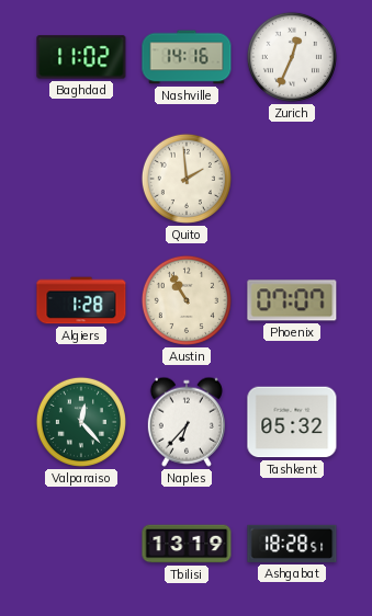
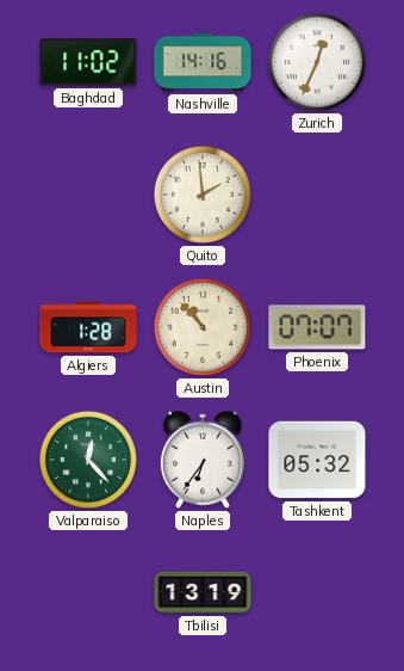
Austin: 10:55 -> 10:53
Naples: 6:37 -> 6:36
Ashgabat: 18:28 -> none
